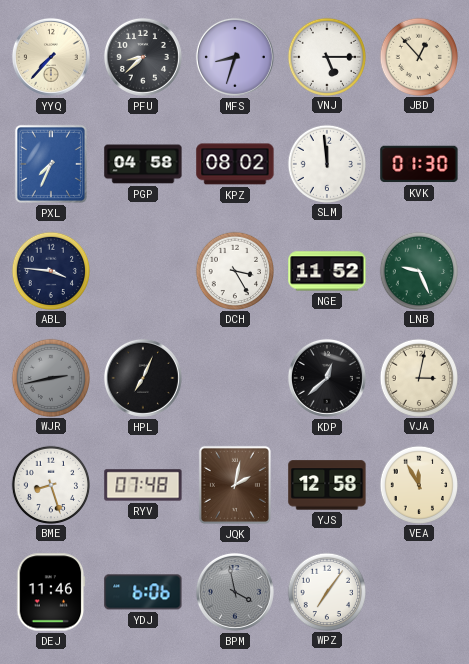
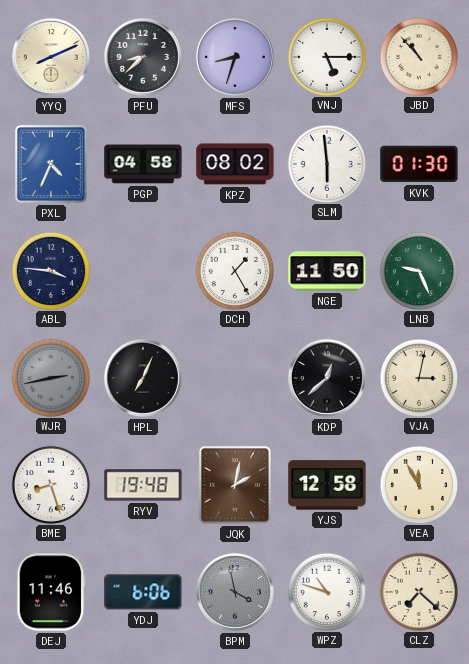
YYQ: 7:37 -> 8:11
JBD: 12:53 -> 10:53
PXL: 7:34 -> 4:34
SLM: 11:59 -> 5:59
DCH: 3:25 -> 1:25
NGE: 11:52 -> 11:50
RYV: 07:48 -> 19:48
WPZ: 7:06 -> 10:48
CLZ: none -> 7:22
